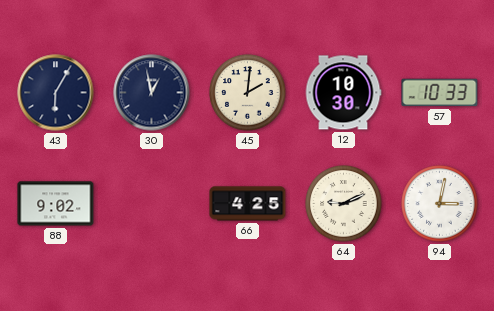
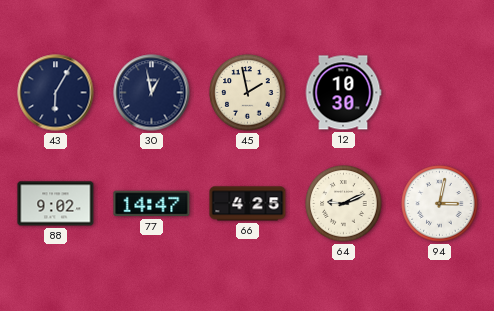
45: 2:01 -> 1:58
57: 10:33 -> none
77: none -> 14:47
